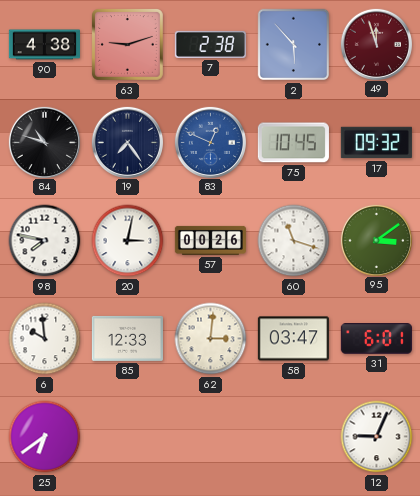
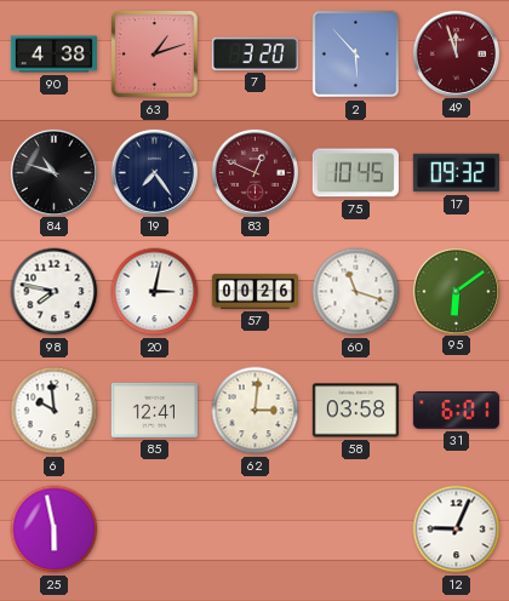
63: 9:12 -> 1:12
7: 2:38 -> 3:20
83 dial: blue -> burgundy
95: 3:09 -> 6:09
85: 12:33 -> 12:41
58: 03:47 -> 03:58
25: 6:39 -> 5:58
